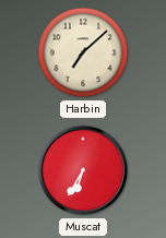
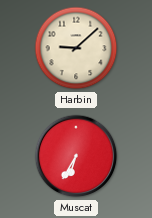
Harbin: 7:08 -> 9:08
